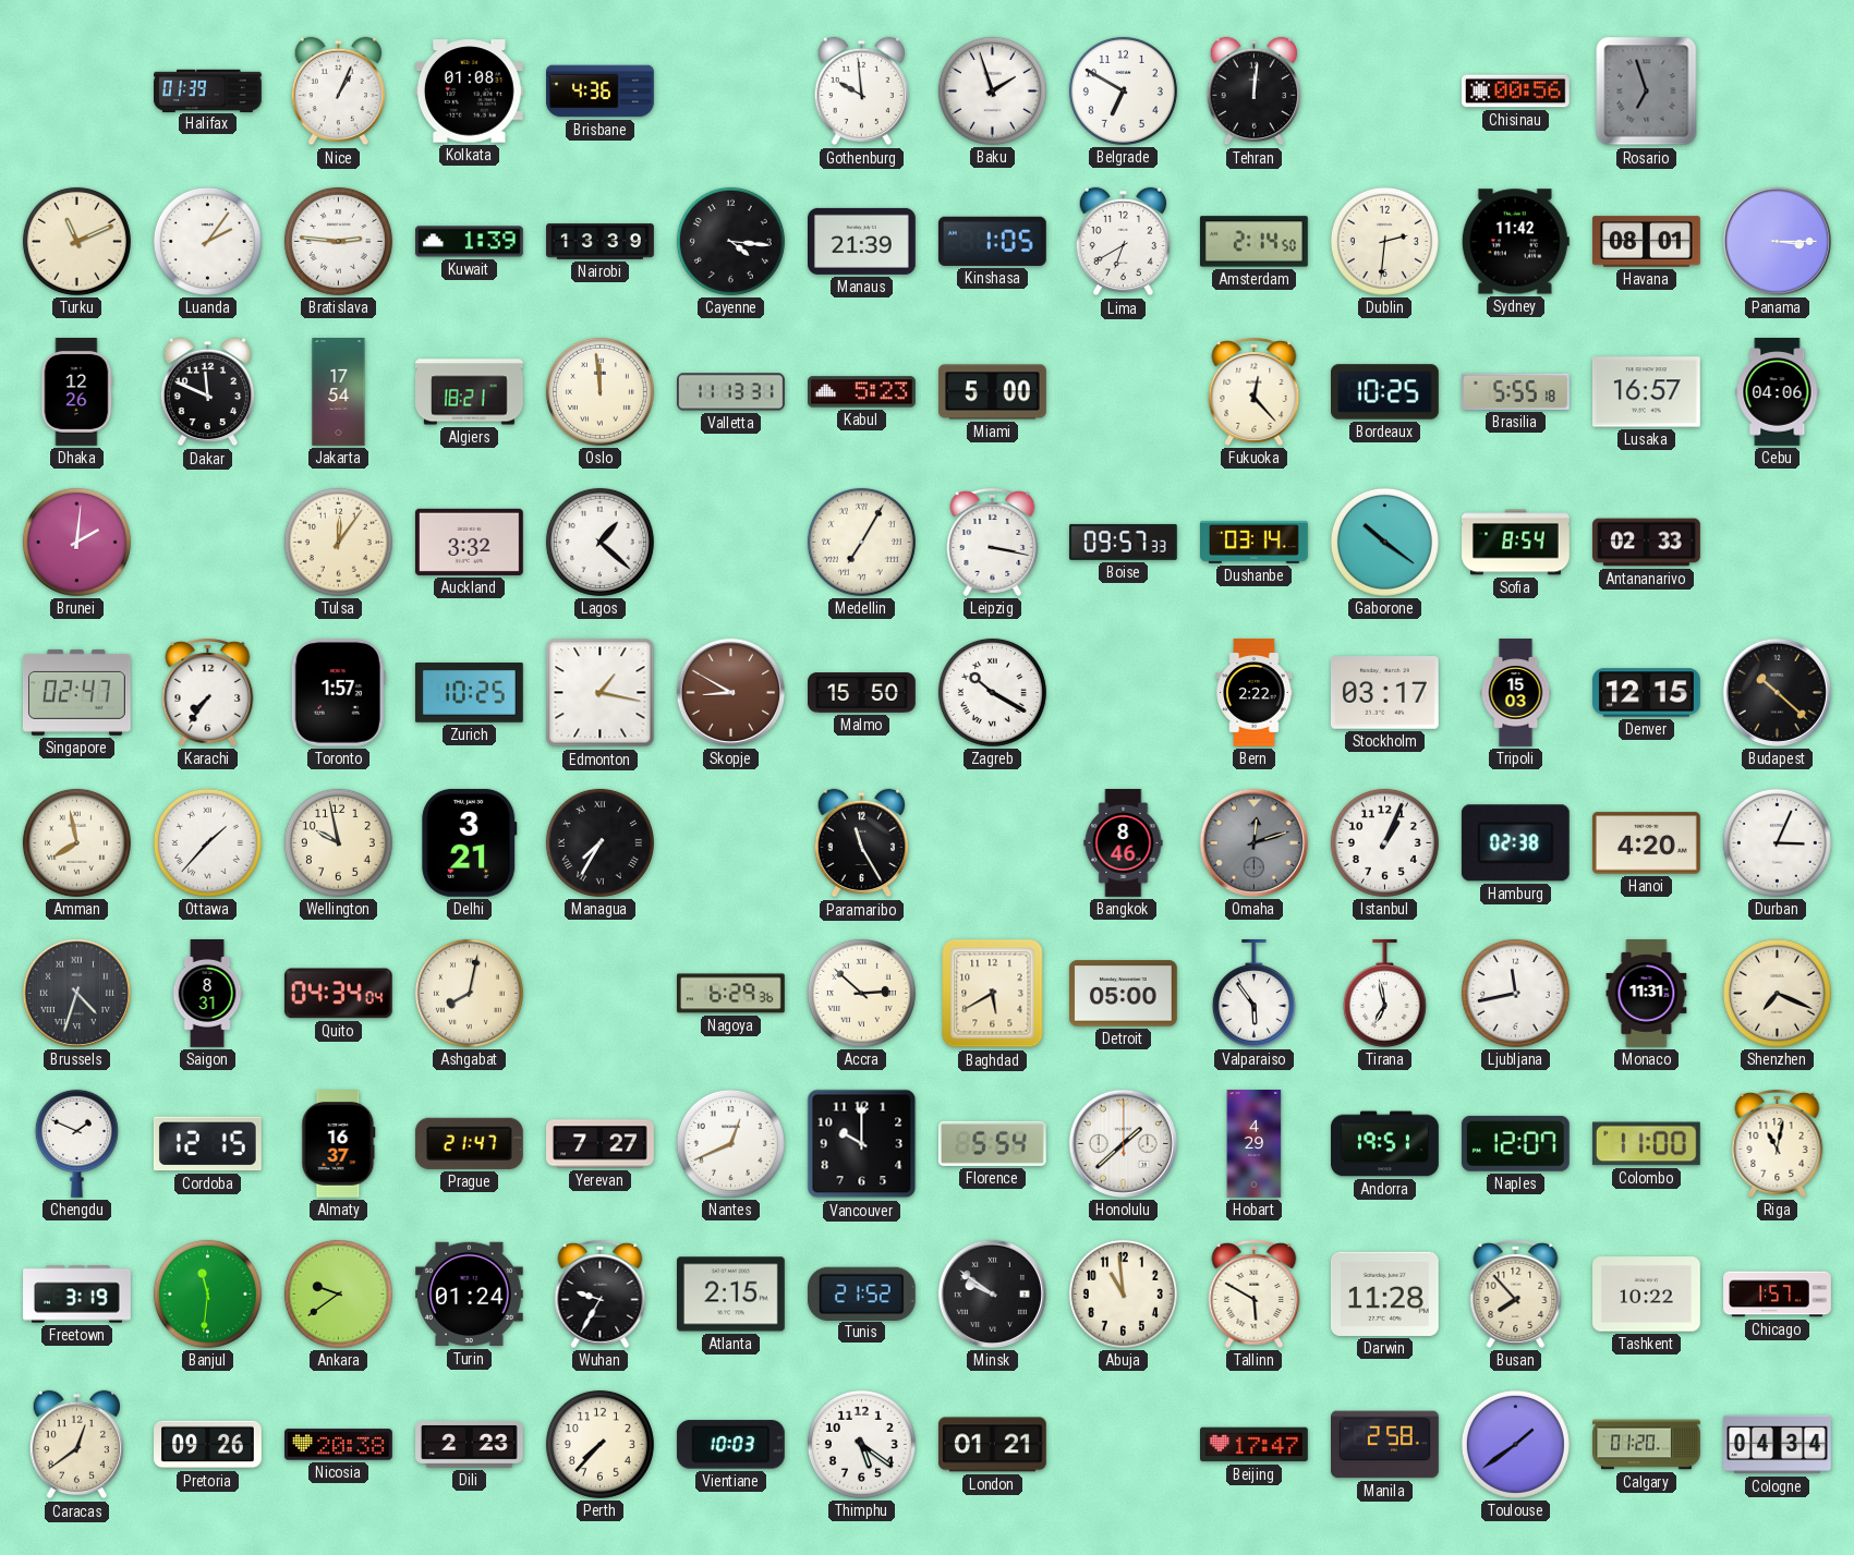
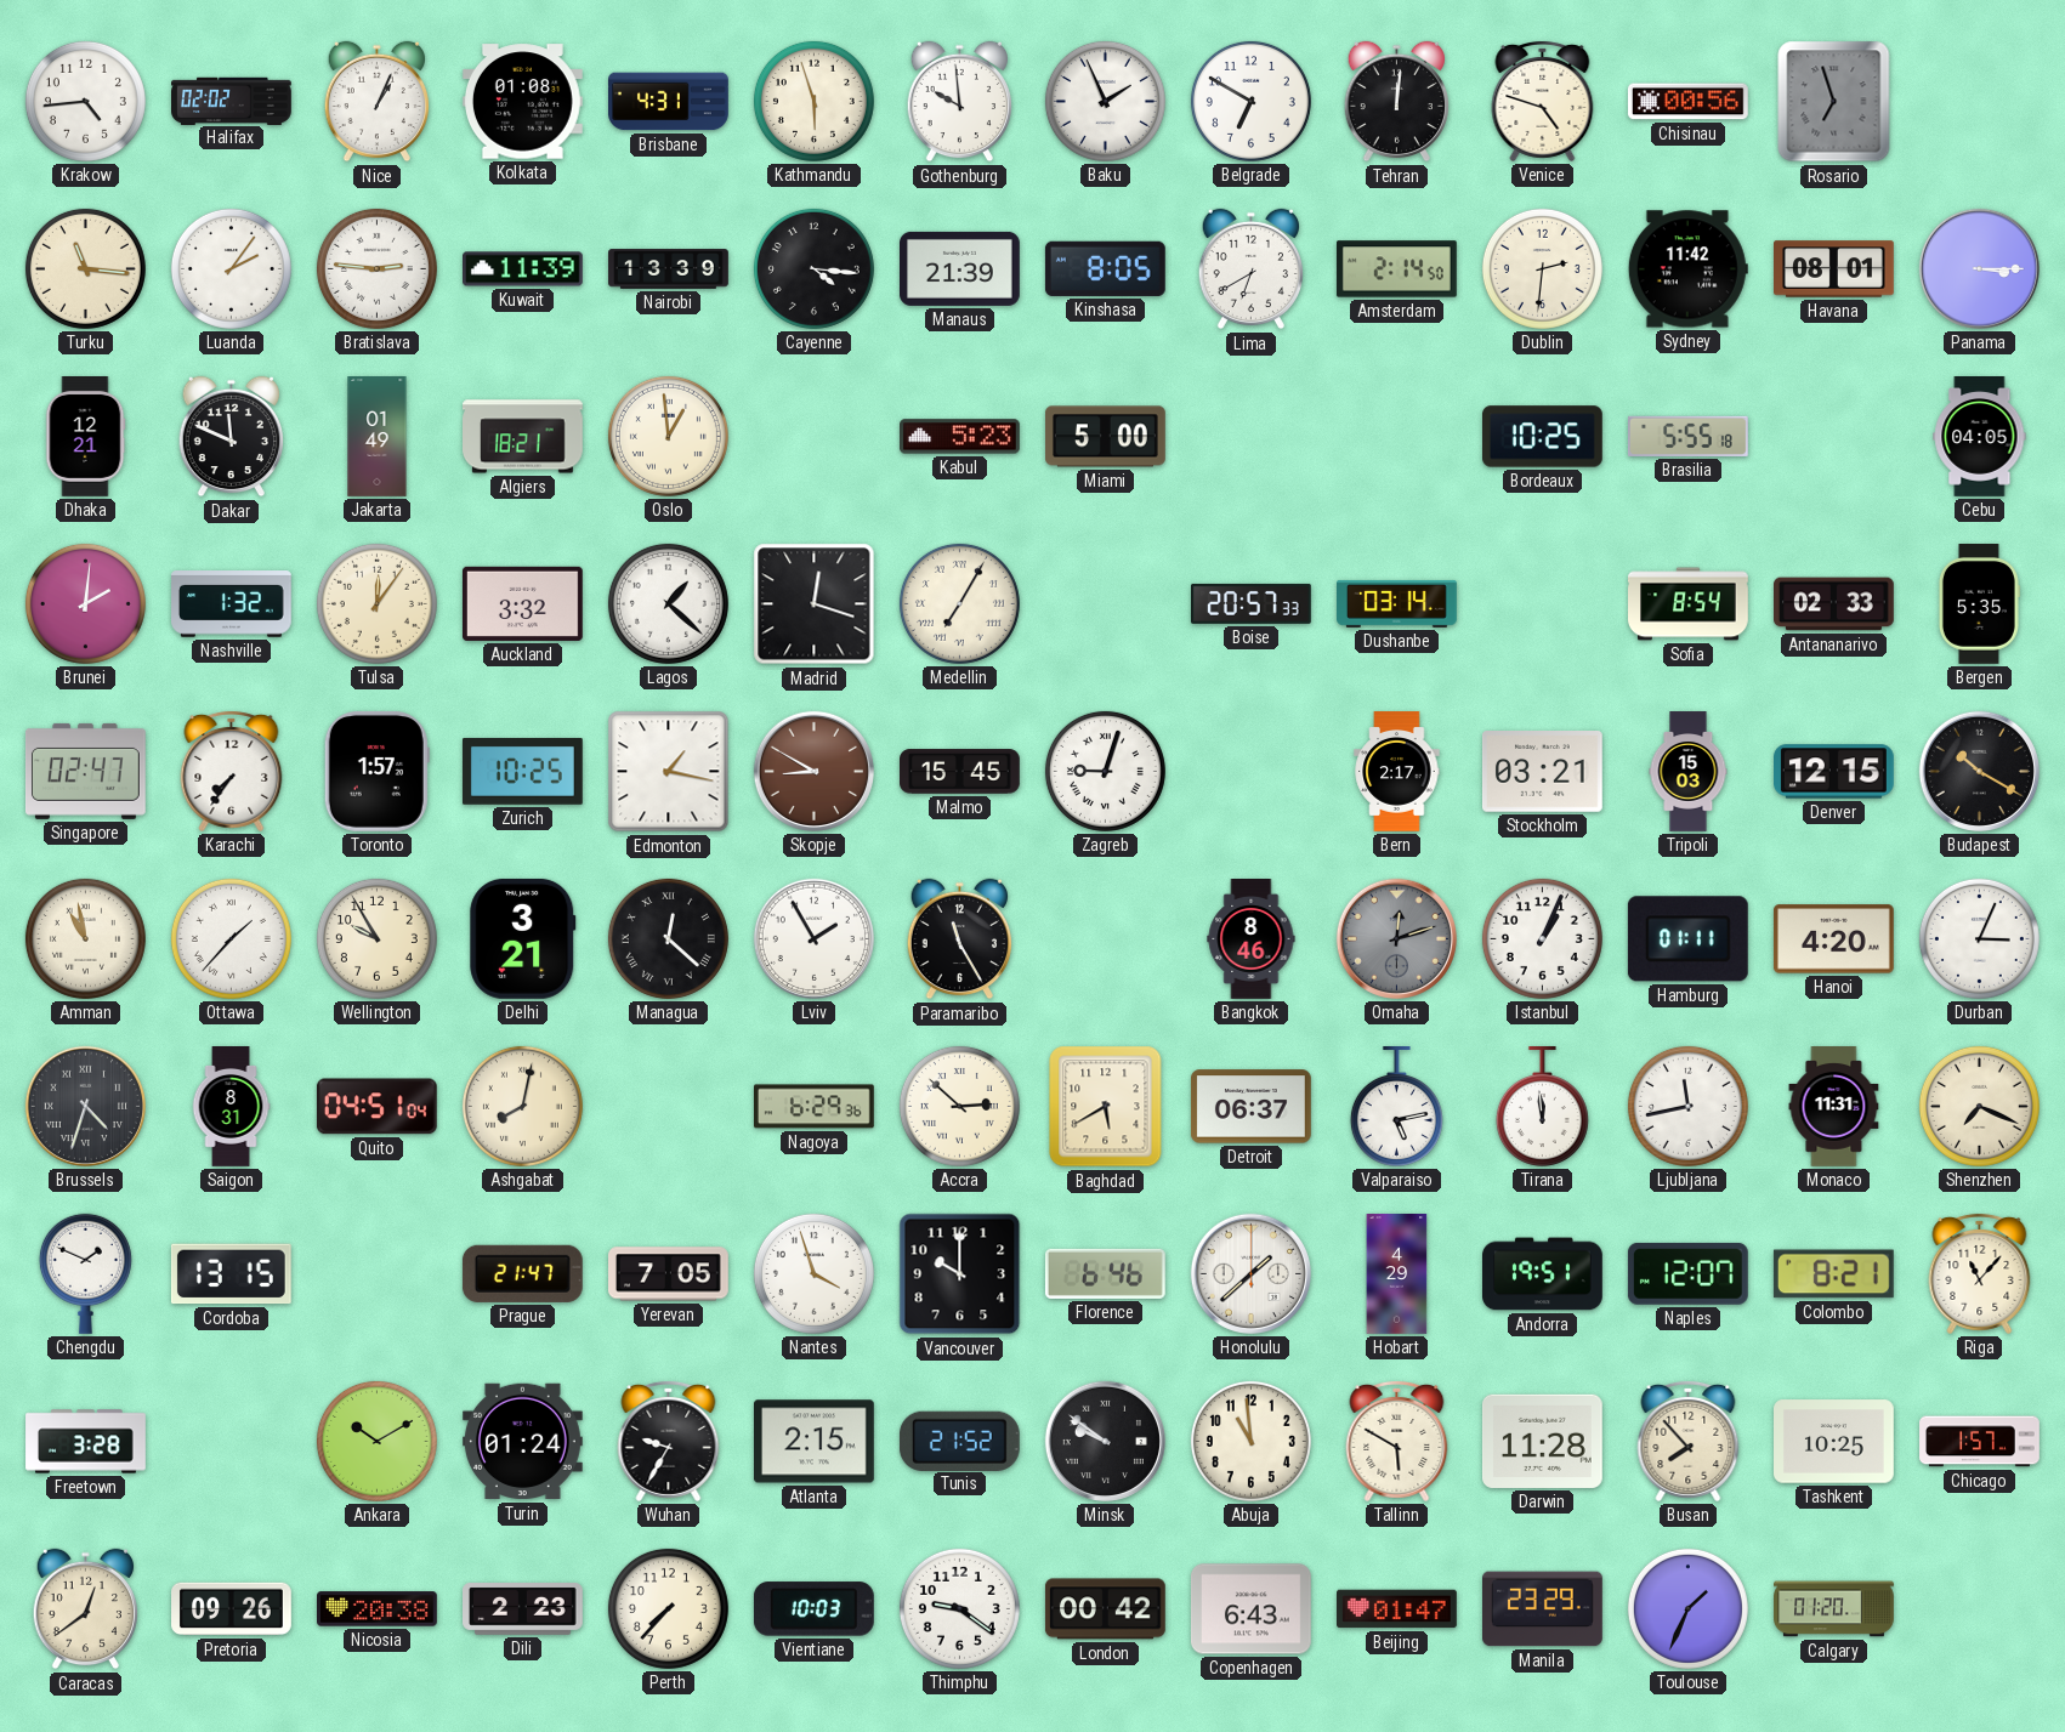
Krakow: none -> 4:44
Halifax: 01:39 -> 02:02
Brisbane: 4:36 -> 4:31
Kathmandu: none -> 5:57
Baku: 1:57 -> 1:56
Venice: none -> 4:48
Turku: 11:11 -> 11:16
Kuwait: 1:39 -> 11:39
Kinshasa: 1:05 -> 8:05
Dhaka: 12:26 -> 12:21
Jakarta: 17:54 -> 01:49
Oslo: 11:59 -> 12:59
Valletta: 11:13 -> none
Fukuoka: 12:23 -> none
Lusaka: 16:57 -> none
Cebu: 04:06 -> 04:05
Nashville: none -> 1:32
Madrid: none -> 12:18
Leipzig: 3:17 -> none
Boise: 09:57 -> 20:57
Gaborone: 10:21 -> none
Bergen: none -> 5:35
Malmo: 15:50 -> 15:45
Zagreb: 10:20 -> 9:03
Bern: 2:22 -> 2:17
Stockholm: 03:17 -> 03:21
Budapest: 10:22 -> 10:20
Amman: 7:58 -> 10:58
Wellington: 9:58 -> 9:55
Managua: 7:35 -> 12:22
Lviv: none -> 1:55
Hamburg: 02:38 -> 01:11
Quito: 04:34 -> 04:51
Detroit: 05:00 -> 06:37
Valparaiso: 5:54 -> 5:13
Tirana: 6:58 -> 11:59
Cordoba: 12:15 -> 13:15
Almaty: 16:37 -> none
Yerevan: 7:27 -> 7:05
Nantes: 12:41 -> 3:57
Florence: 5:54 -> 6:46
Colombo: 11:00 -> 8:21
Riga: 11:02 -> 11:07
Freetown: 3:19 -> 3:28
Banjul: 11:31 -> none
Ankara: 9:39 -> 10:10
Tashkent: 10:22 -> 10:25
Thimphu: 5:21 -> 9:21
London: 01:21 -> 00:42
Copenhagen: none -> 6:43
Beijing: 17:47 -> 01:47
Manila: 2:58 -> 23:29
Toulouse: 1:39 -> 1:34
Cologne: 04:34 -> none
